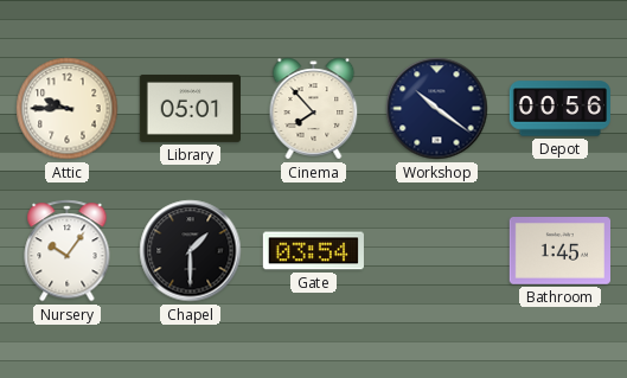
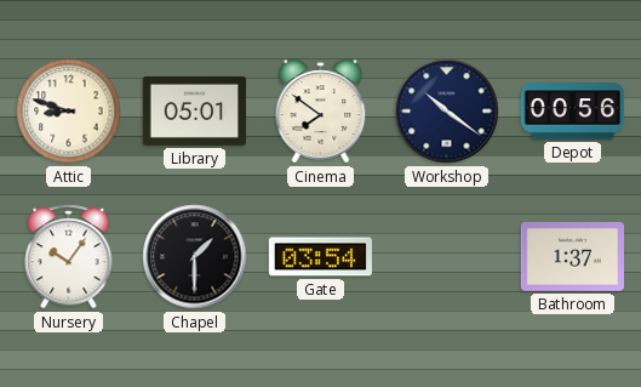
Attic: 9:45 -> 8:48
Cinema: 7:53 -> 7:51
Bathroom: 1:45 -> 1:37
